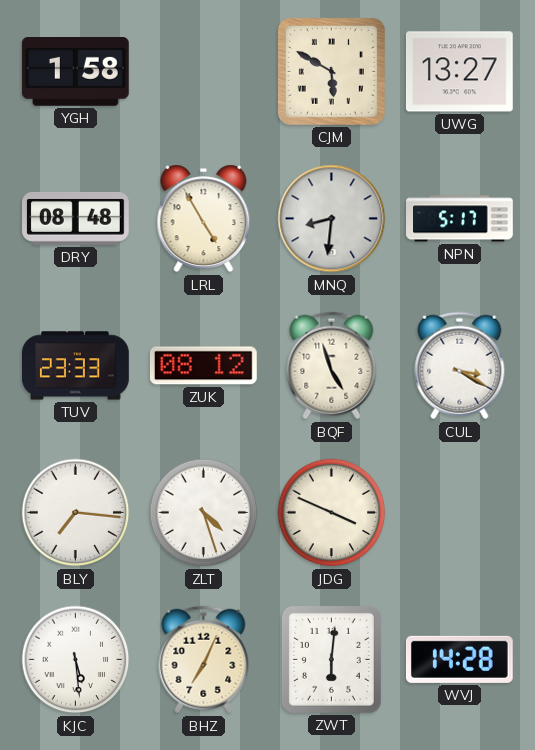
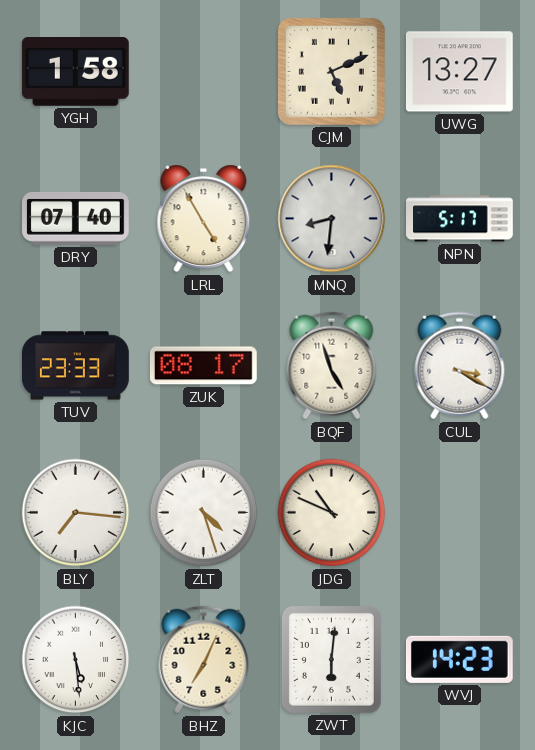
CJM: 5:50 -> 5:11
DRY: 08:48 -> 07:40
ZUK: 08:12 -> 08:17
JDG: 3:49 -> 10:49
WVJ: 14:28 -> 14:23
